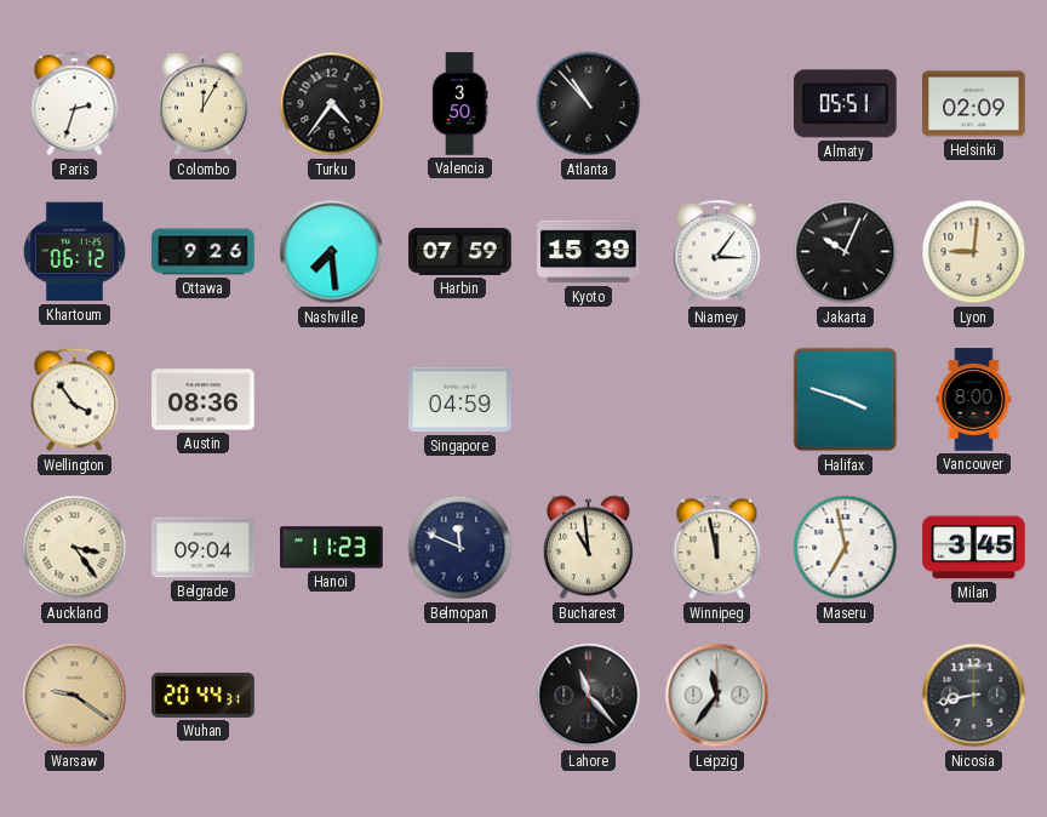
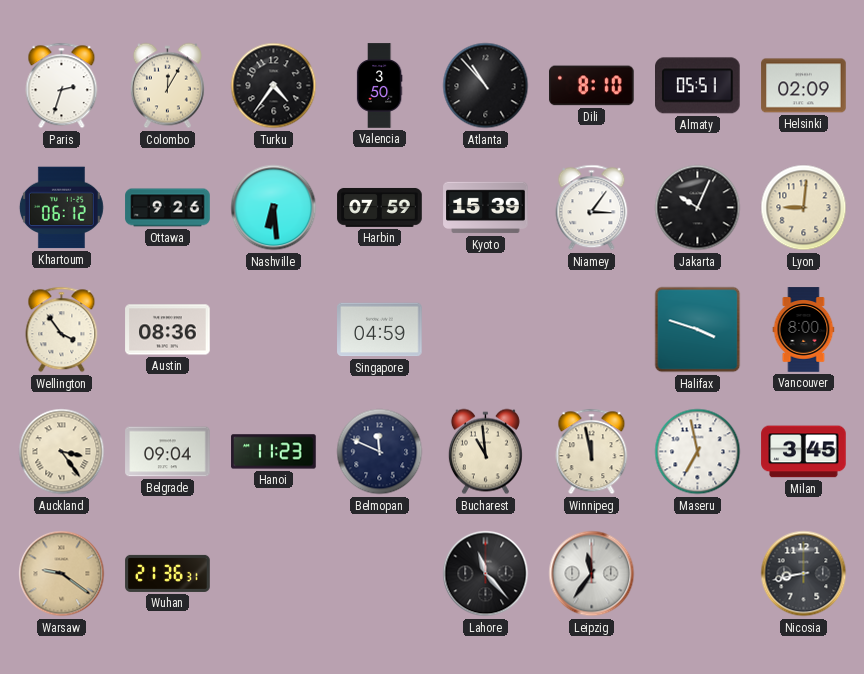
Dili: none -> 8:10
Nashville: 7:29 -> 6:29
Wuhan: 20:44 -> 21:36
